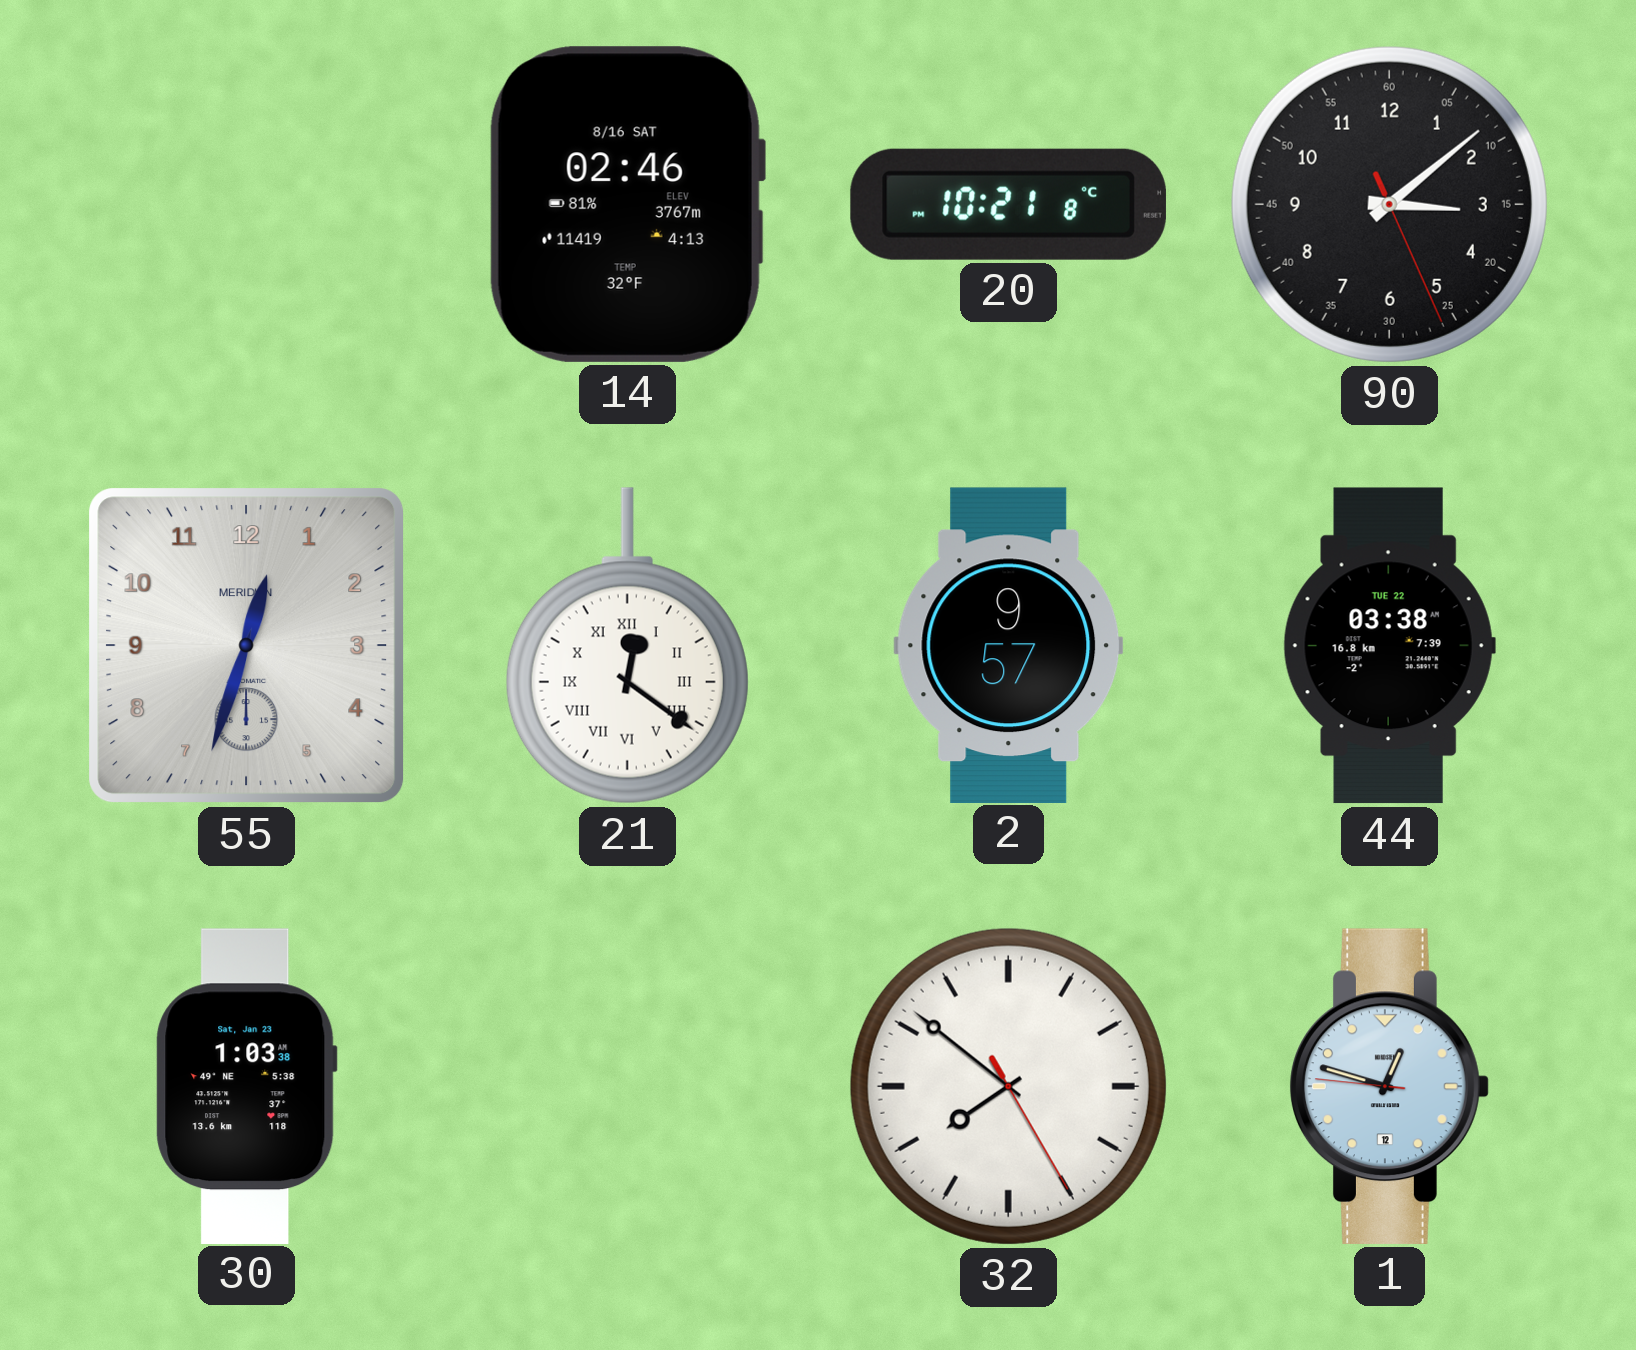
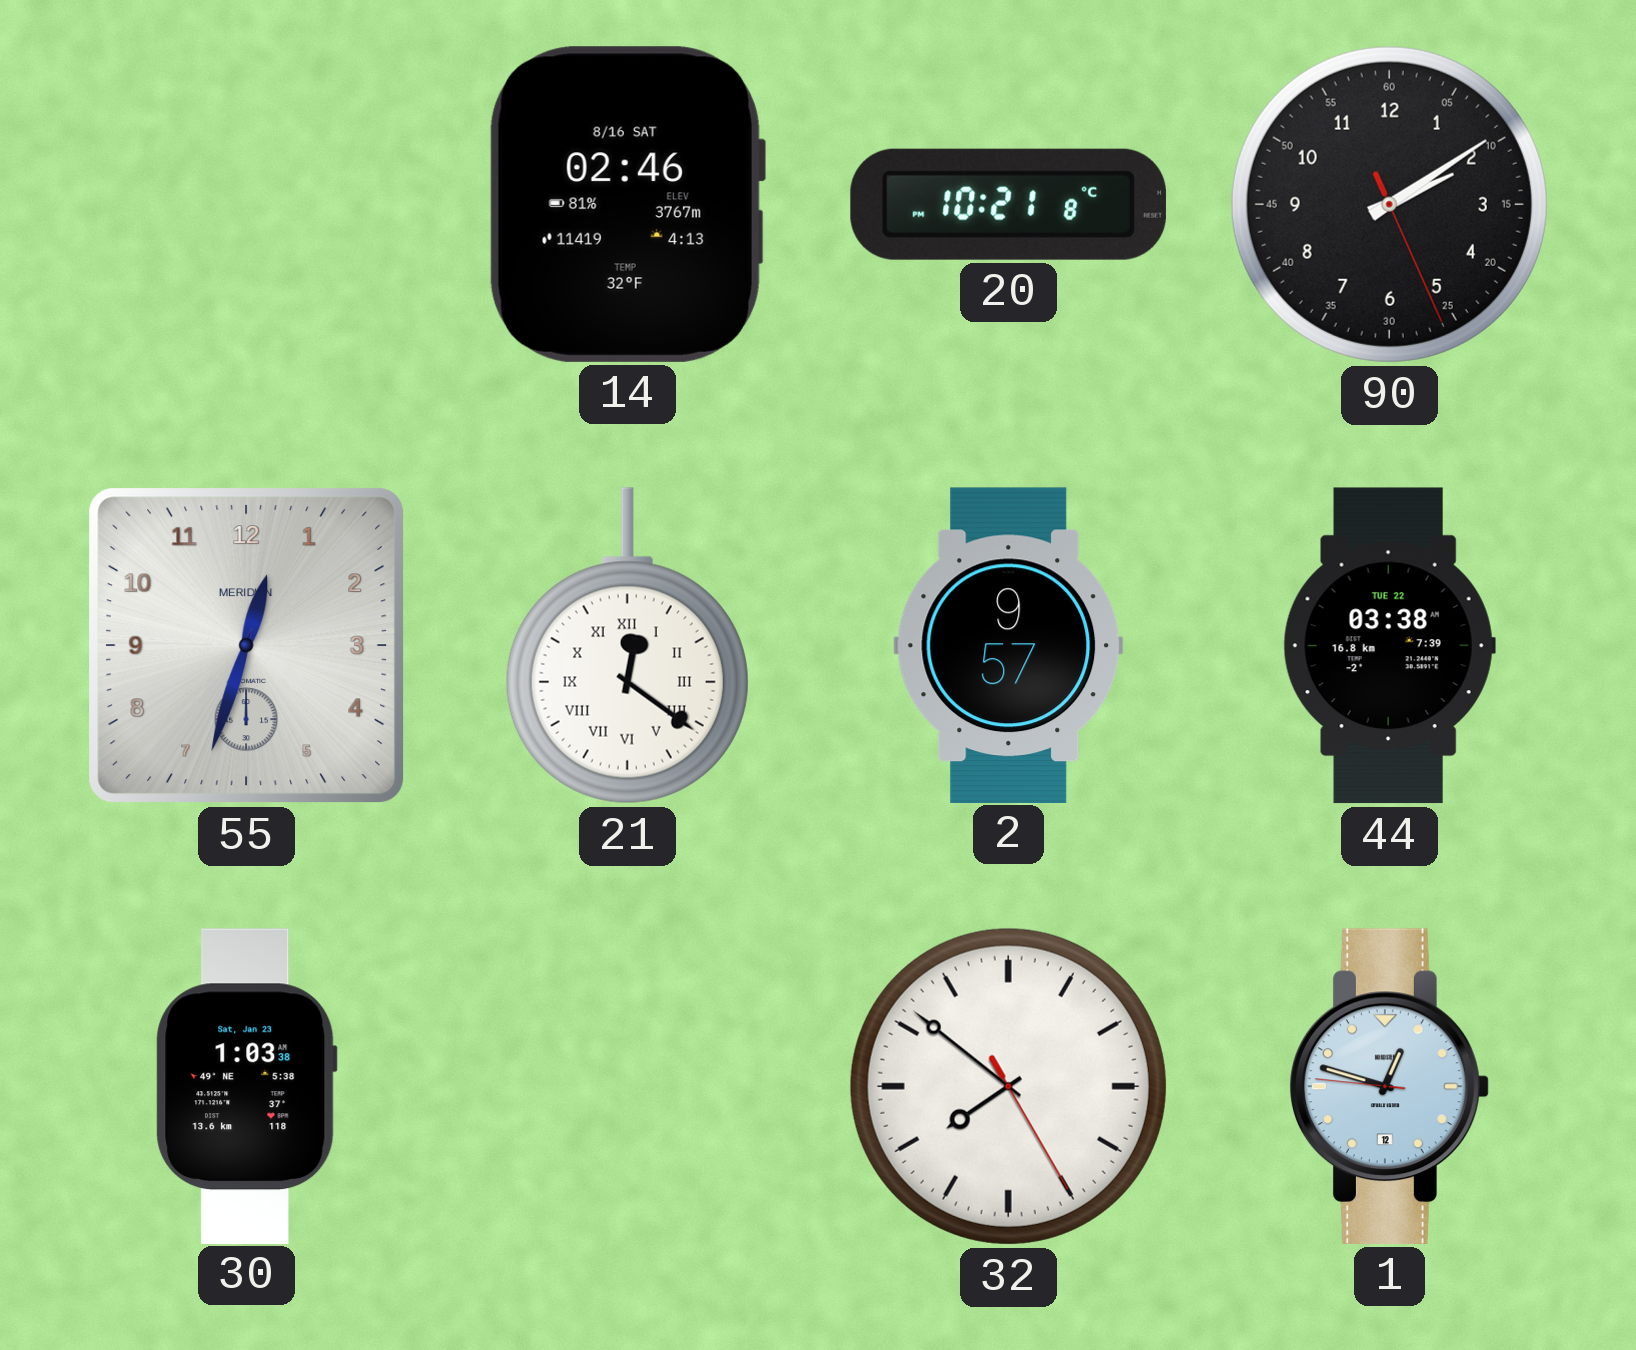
90: 3:08 -> 2:09
